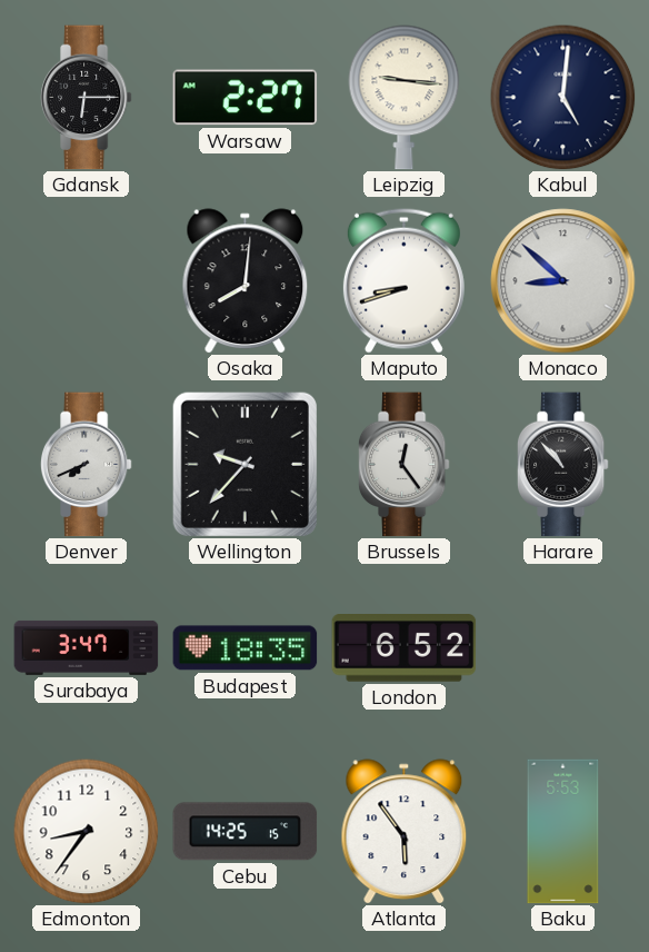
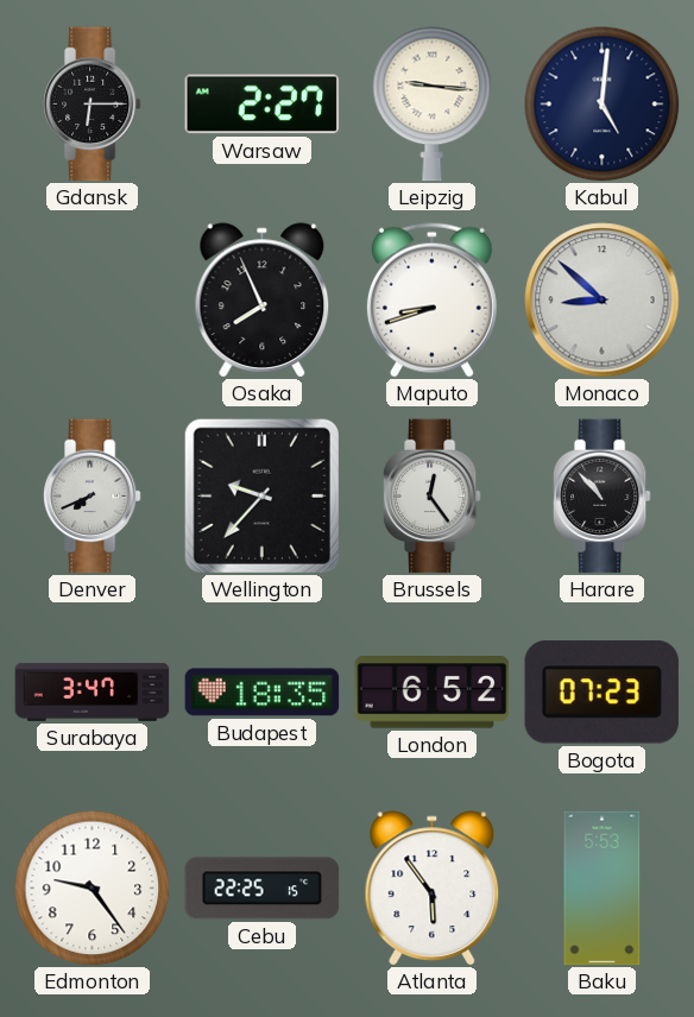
Osaka: 8:01 -> 7:56
Bogota: none -> 07:23
Edmonton: 8:36 -> 9:24
Cebu: 14:25 -> 22:25
